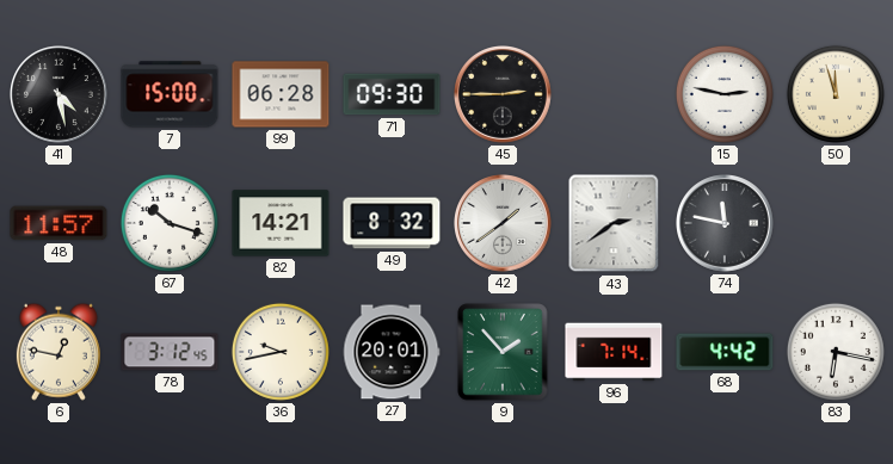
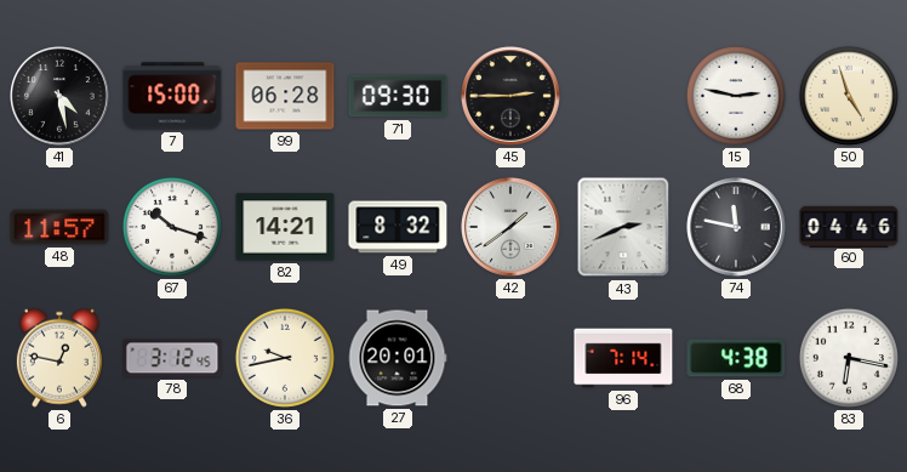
50: 11:57 -> 4:57
43: 2:39 -> 2:41
60: none -> 04:46
9: 1:53 -> none
68: 4:42 -> 4:38
